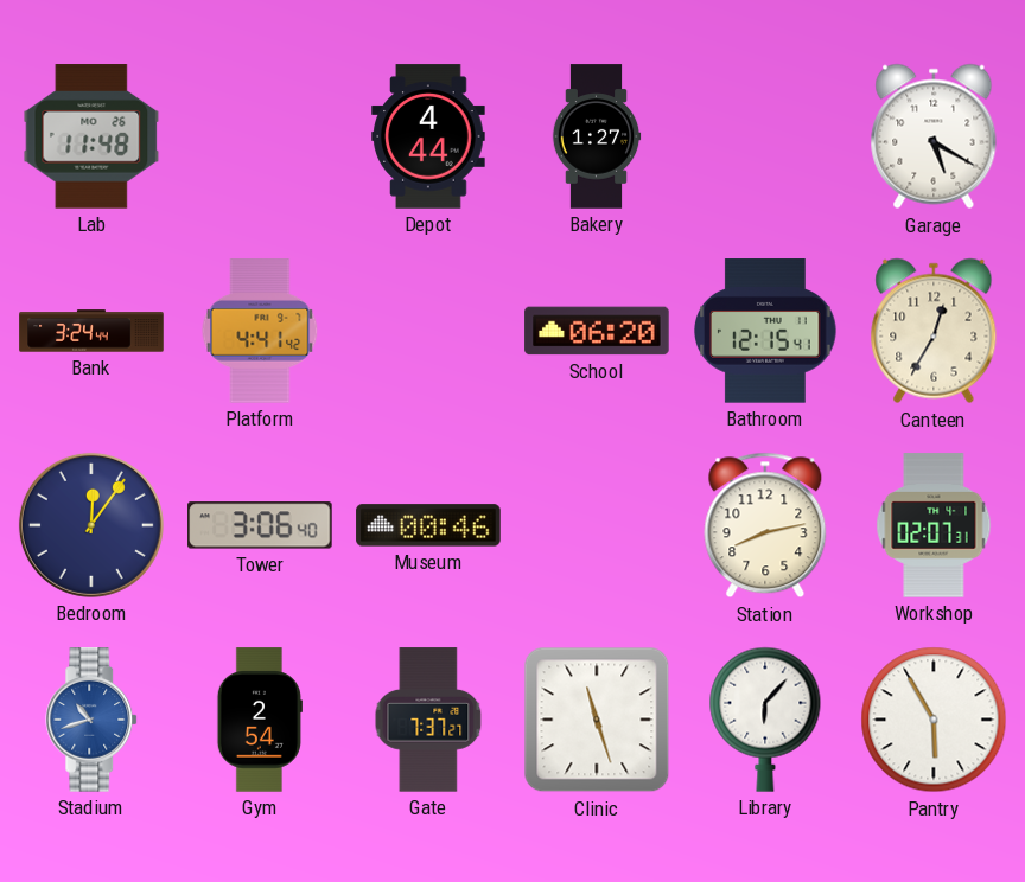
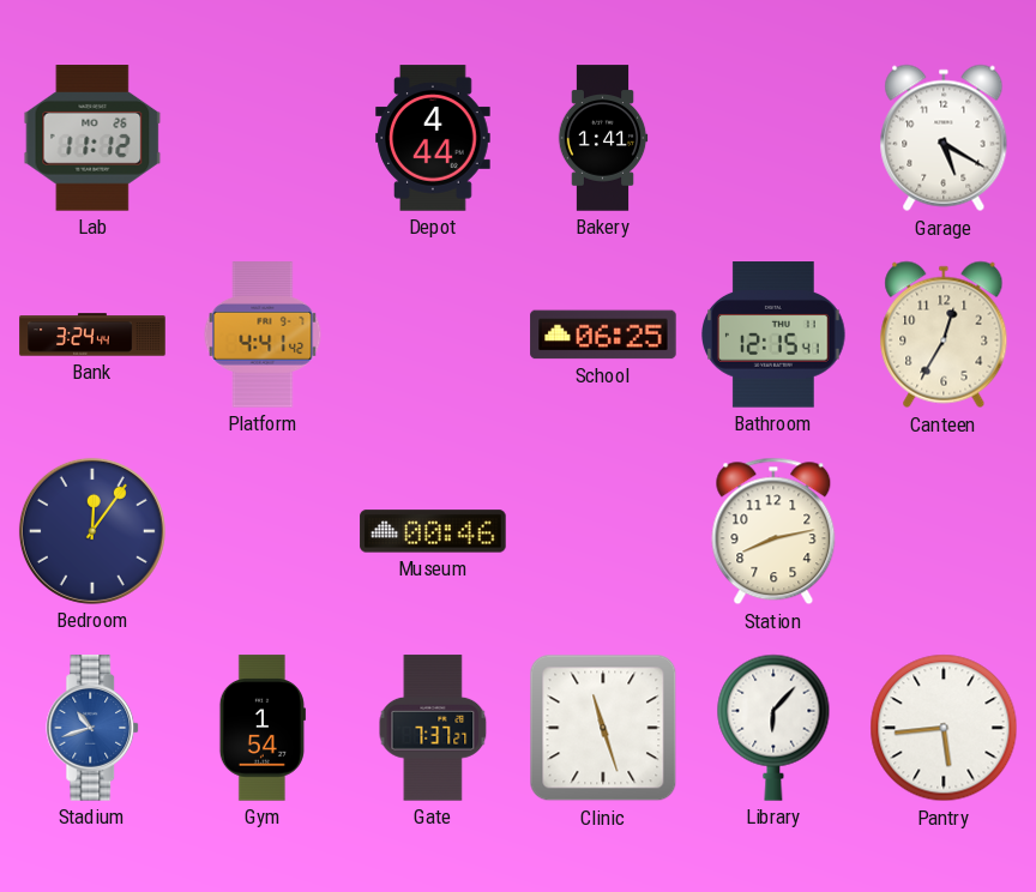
Lab: 11:48 -> 11:12
Bakery: 1:27 -> 1:41
School: 06:20 -> 06:25
Tower: 3:06 -> none
Workshop: 02:07 -> none
Gym: 2:54 -> 1:54
Pantry: 5:55 -> 5:44
